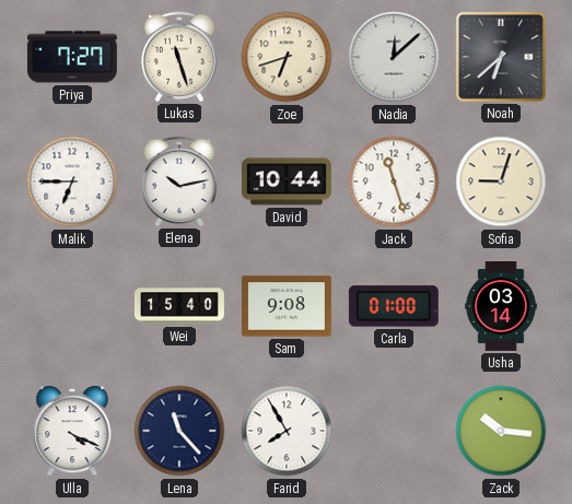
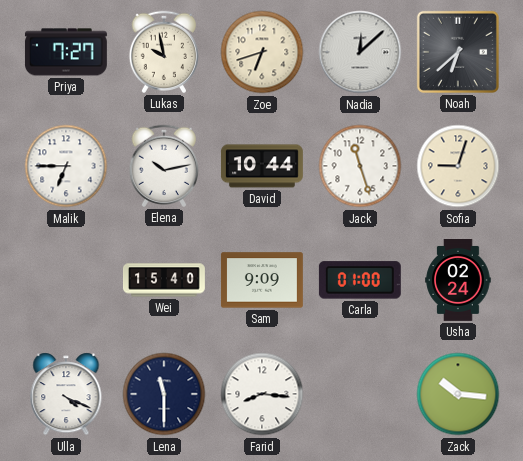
Lukas: 11:27 -> 9:58
Sam: 9:08 -> 9:09
Usha: 03:14 -> 02:24
Lena: 11:23 -> 11:30
Farid: 7:55 -> 8:16
